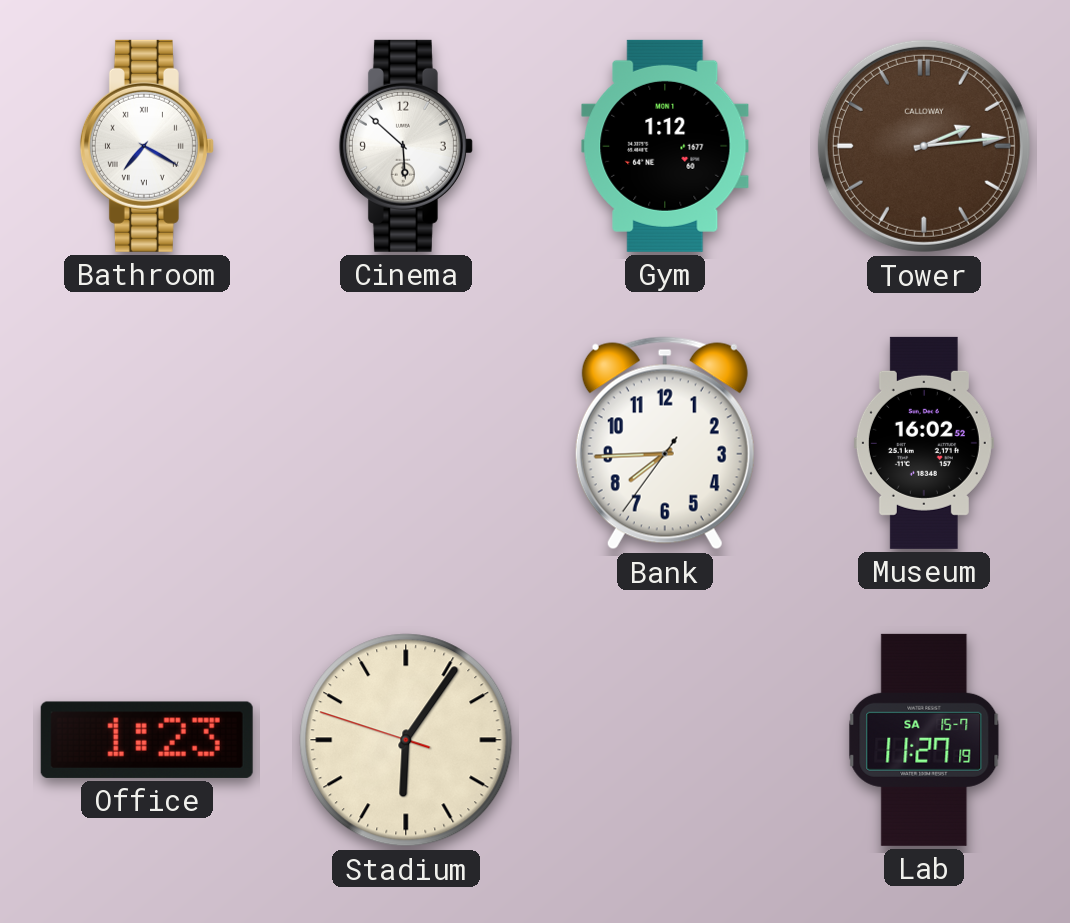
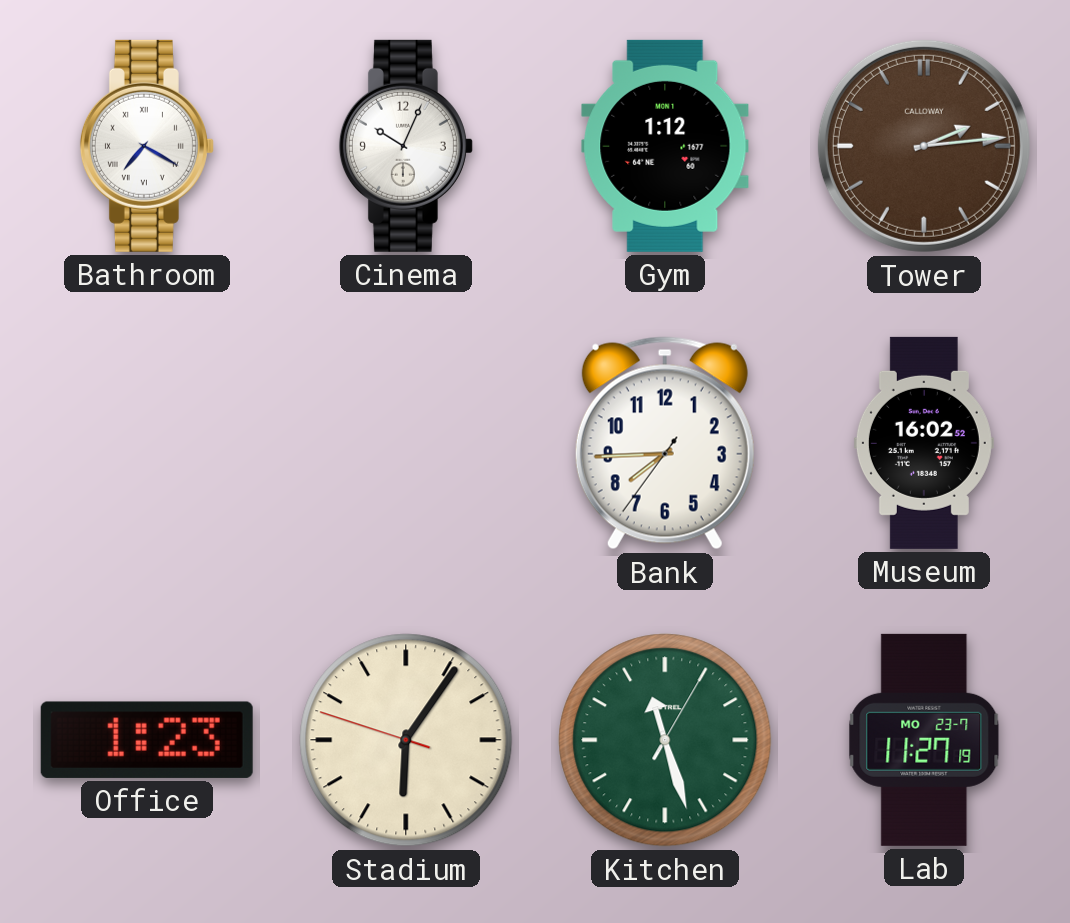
Cinema: 5:52 -> 10:04
Kitchen: none -> 11:27
Lab date: SA 15-7 -> MO 23-7
